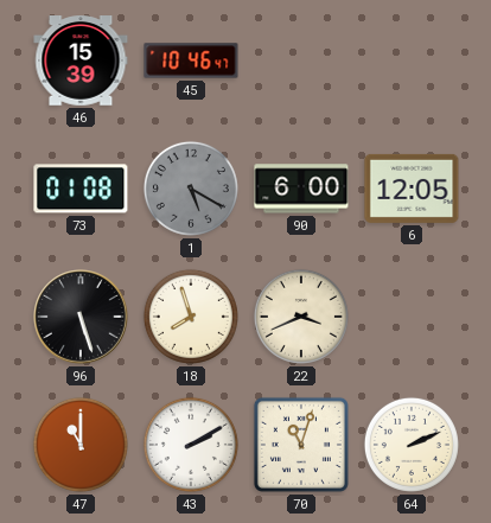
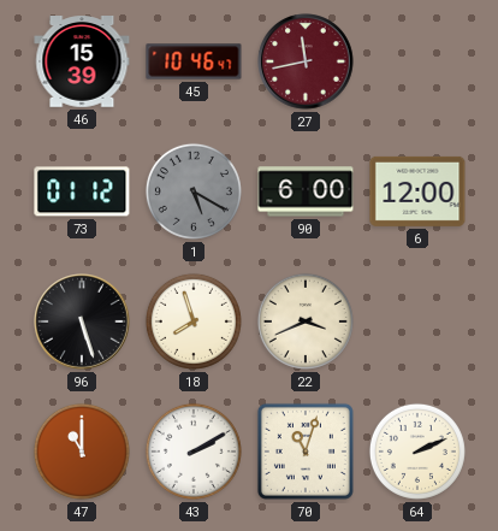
27: none -> 11:43
73: 01:08 -> 01:12
6: 12:05 -> 12:00
